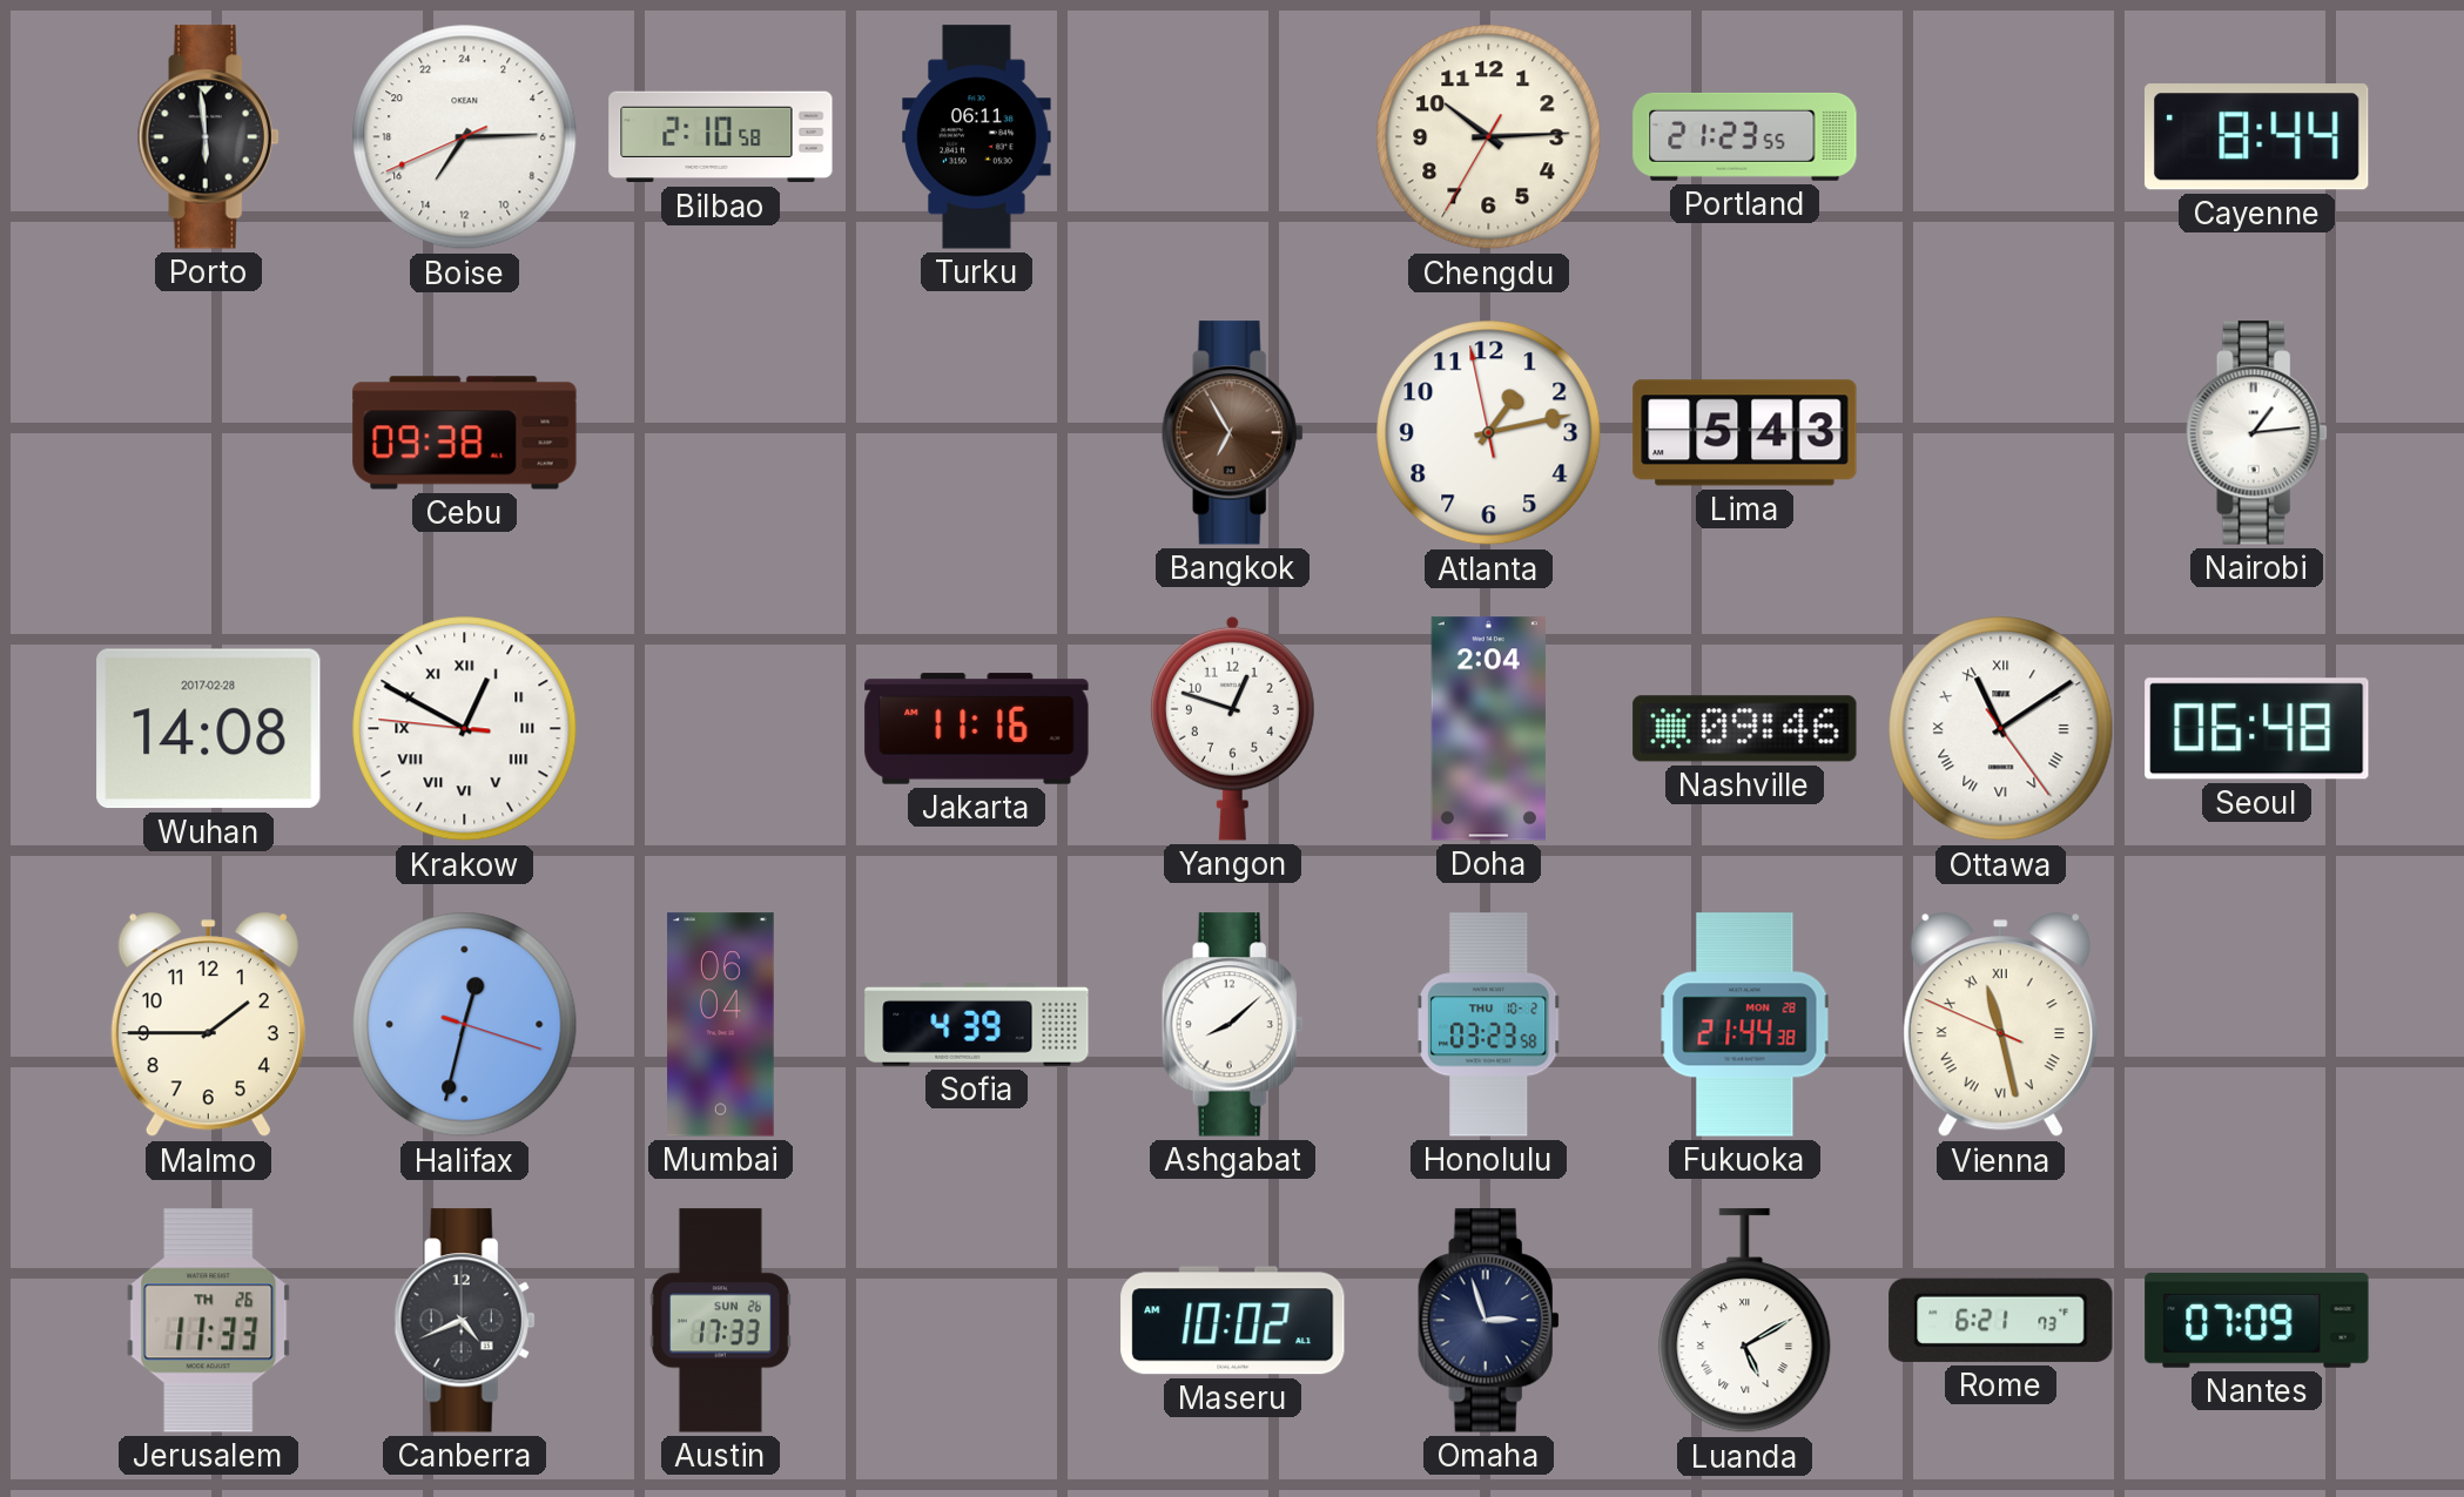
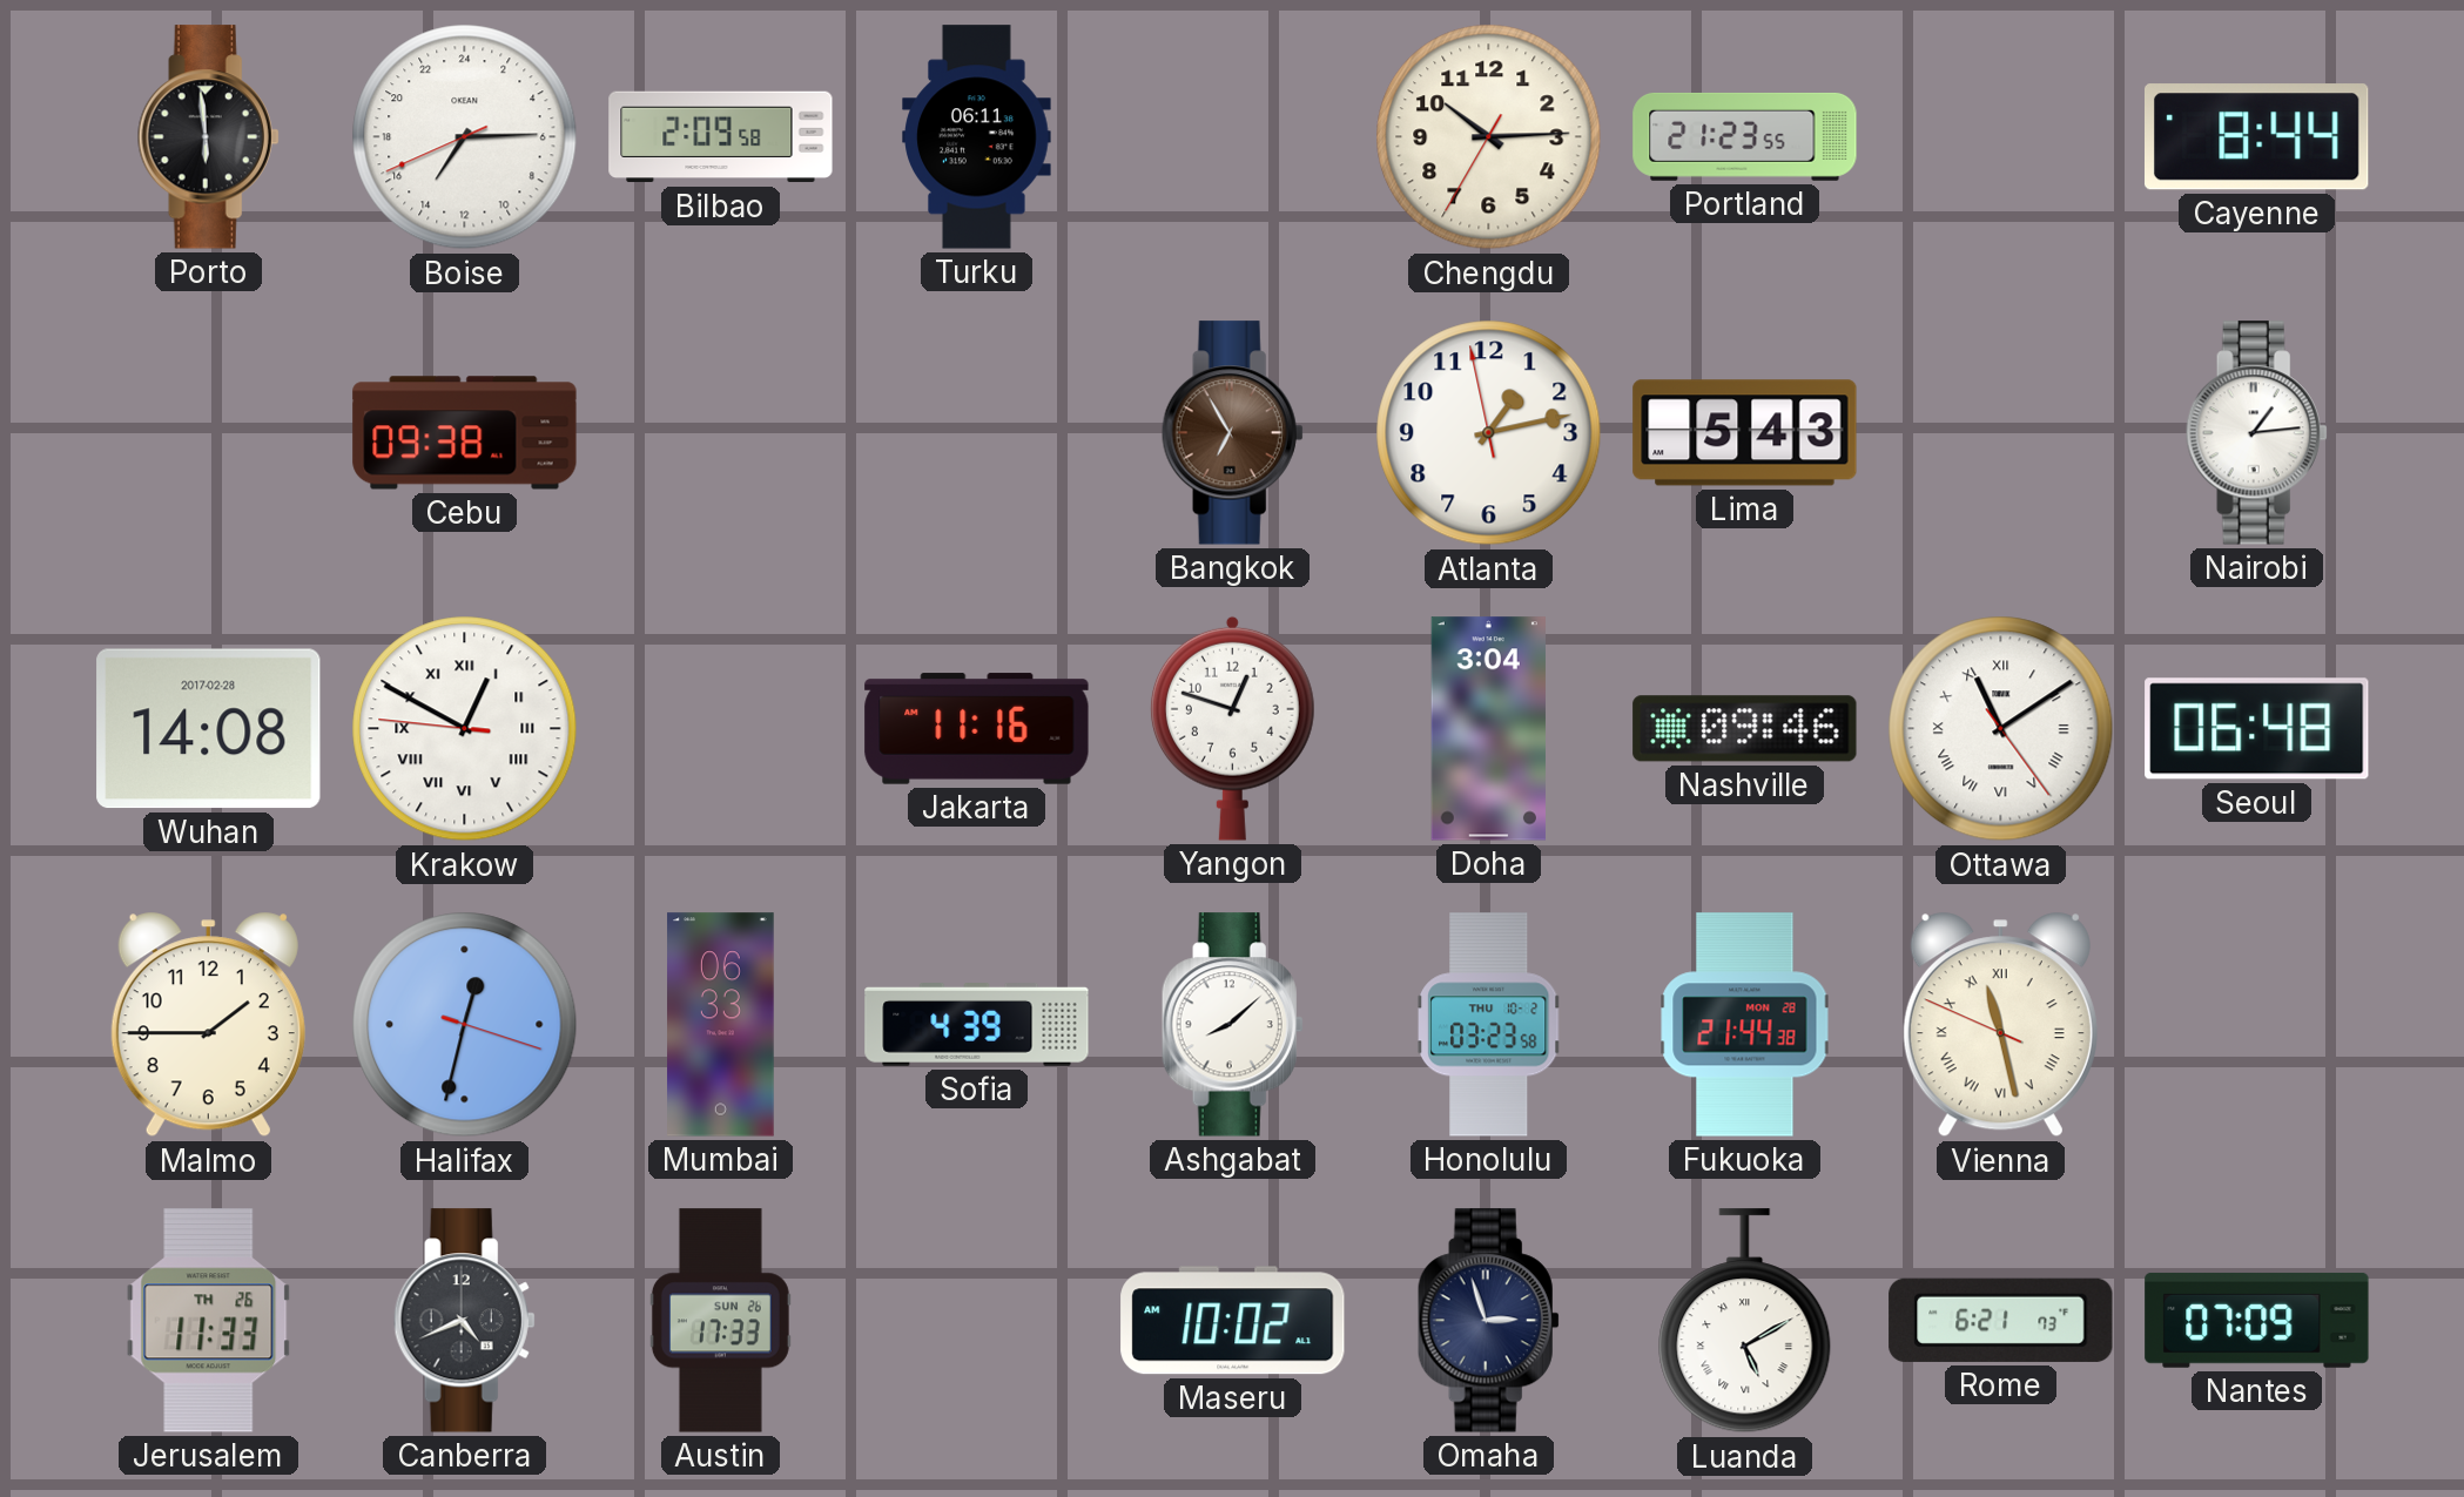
Bilbao: 2:10 -> 2:09
Doha: 2:04 -> 3:04
Mumbai: 06:04 -> 06:33
